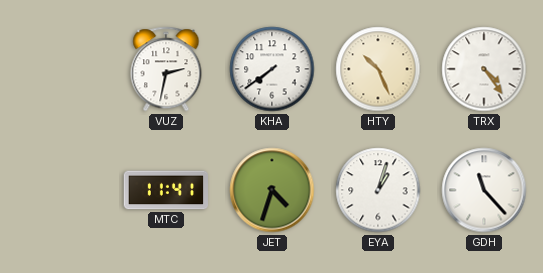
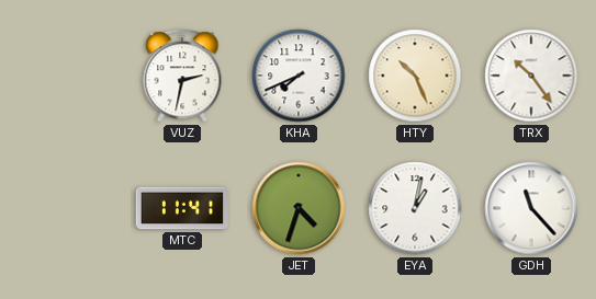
KHA: 7:39 -> 7:41
TRX: 4:24 -> 10:24
EYA: 1:03 -> 1:02
